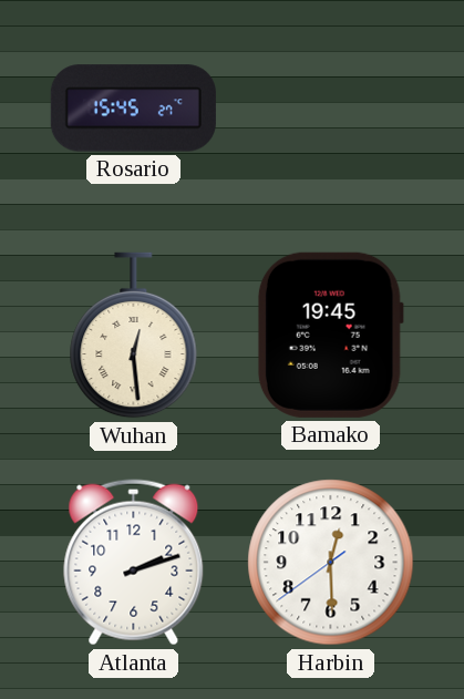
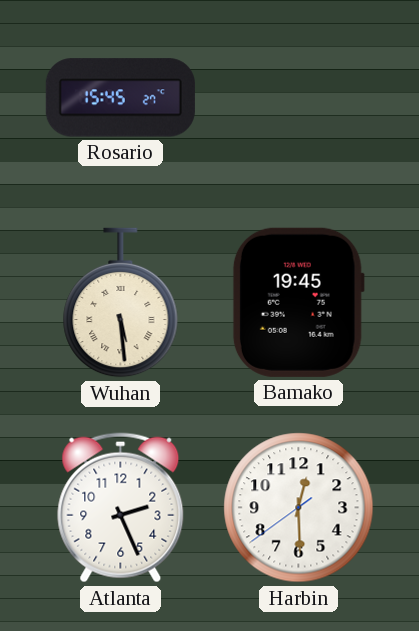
Wuhan: 12:29 -> 5:29
Atlanta: 2:12 -> 2:26
